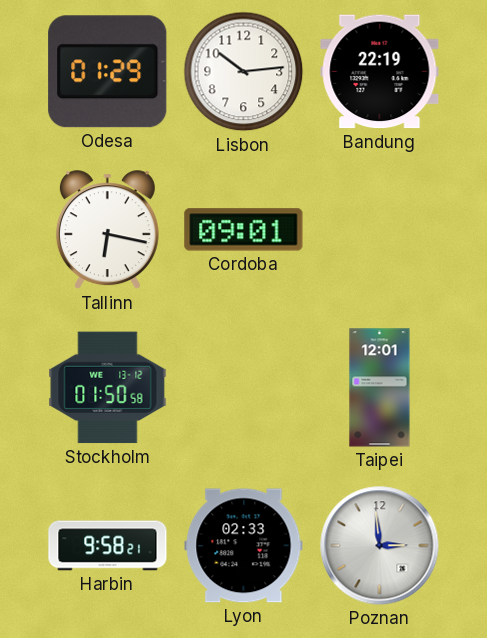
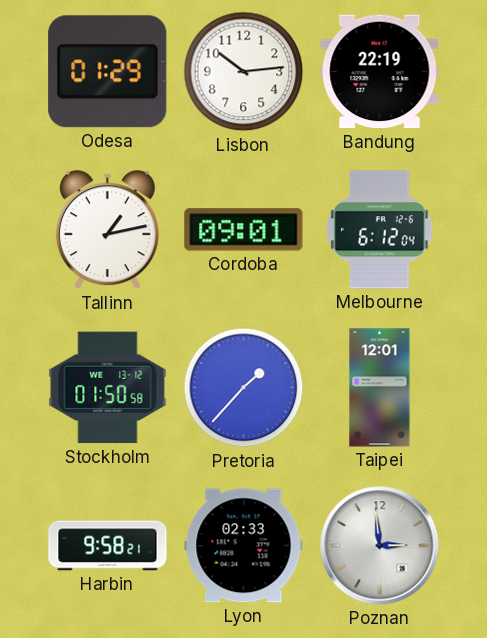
Tallinn: 6:17 -> 1:13
Melbourne: none -> 6:12
Pretoria: none -> 1:37
